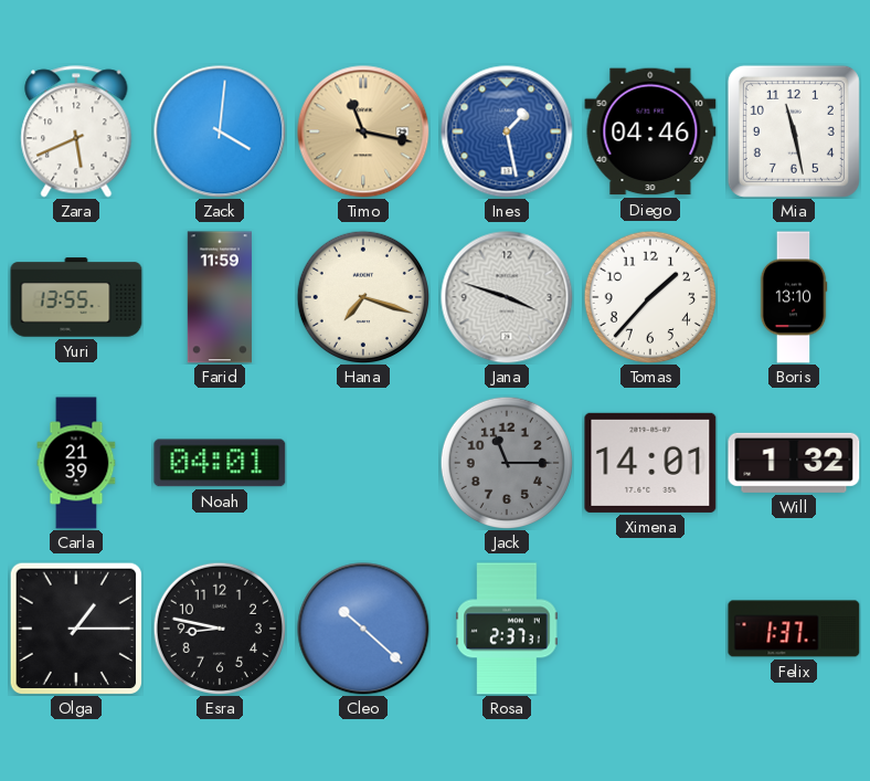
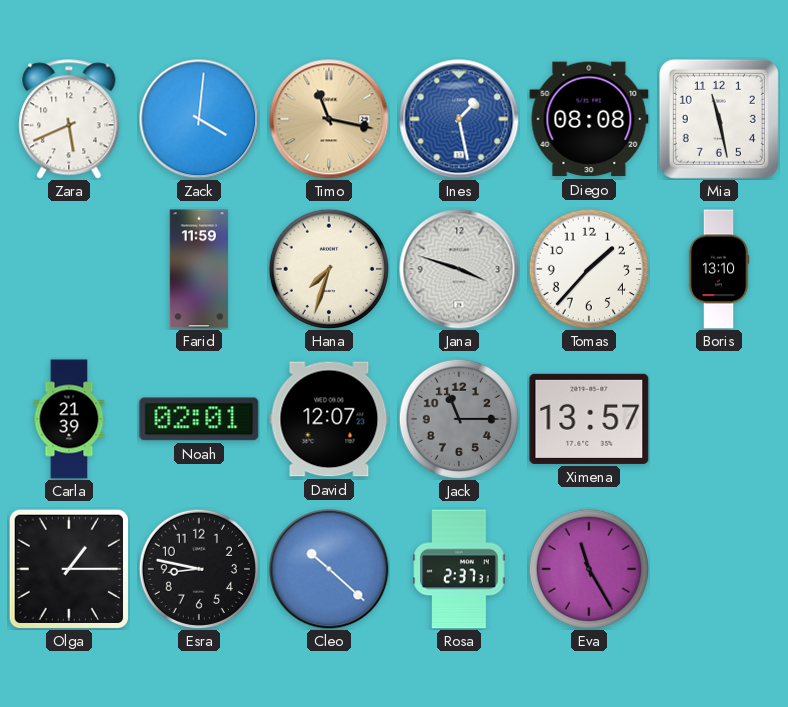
Diego: 04:46 -> 08:08
Yuri: 13:55 -> none
Hana: 7:18 -> 7:33
Noah: 04:01 -> 02:01
David: none -> 12:07
Ximena: 14:01 -> 13:57
Will: 1:32 -> none
Eva: none -> 11:25
Felix: 1:37 -> none
